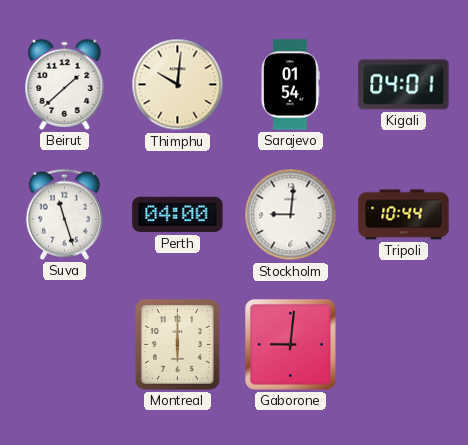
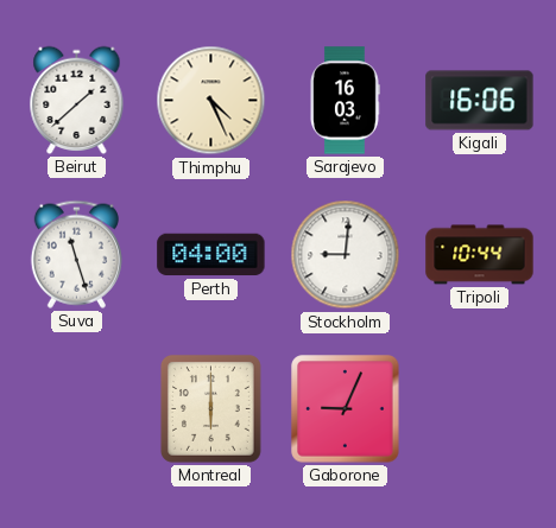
Thimphu: 10:01 -> 4:26
Sarajevo: 01:54 -> 16:03
Kigali: 04:01 -> 16:06
Gaborone: 9:01 -> 9:04
